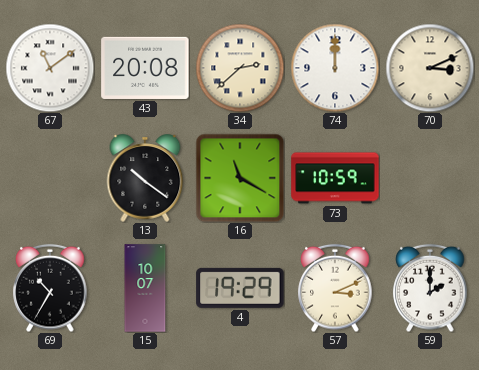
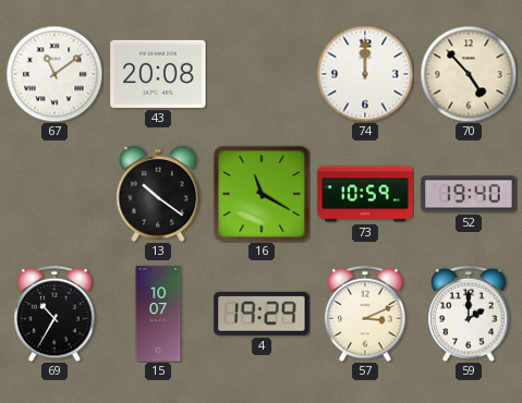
34: 2:38 -> none
70: 3:11 -> 4:53
52: none -> 19:40
